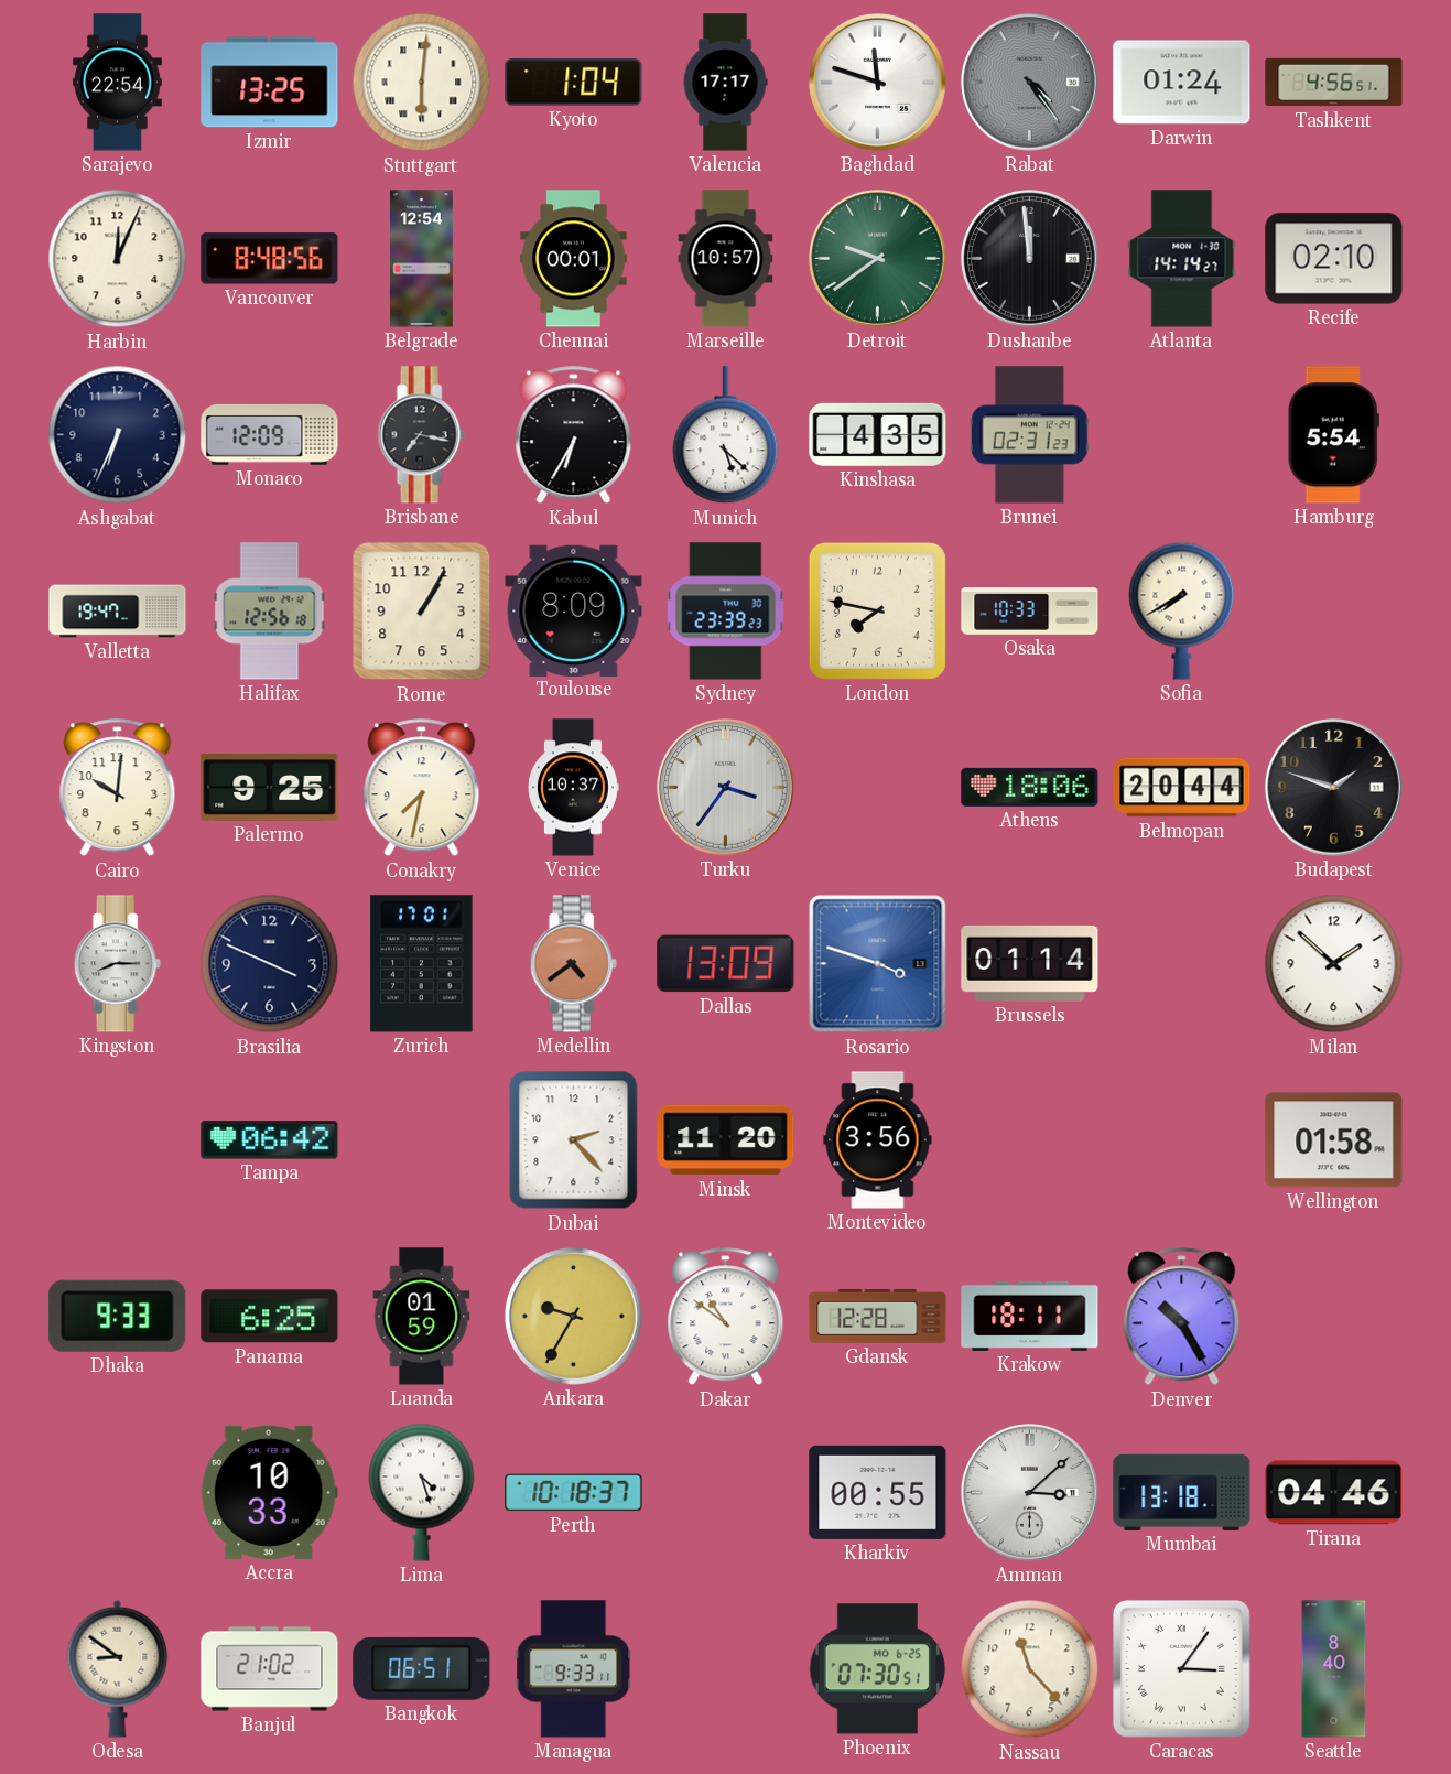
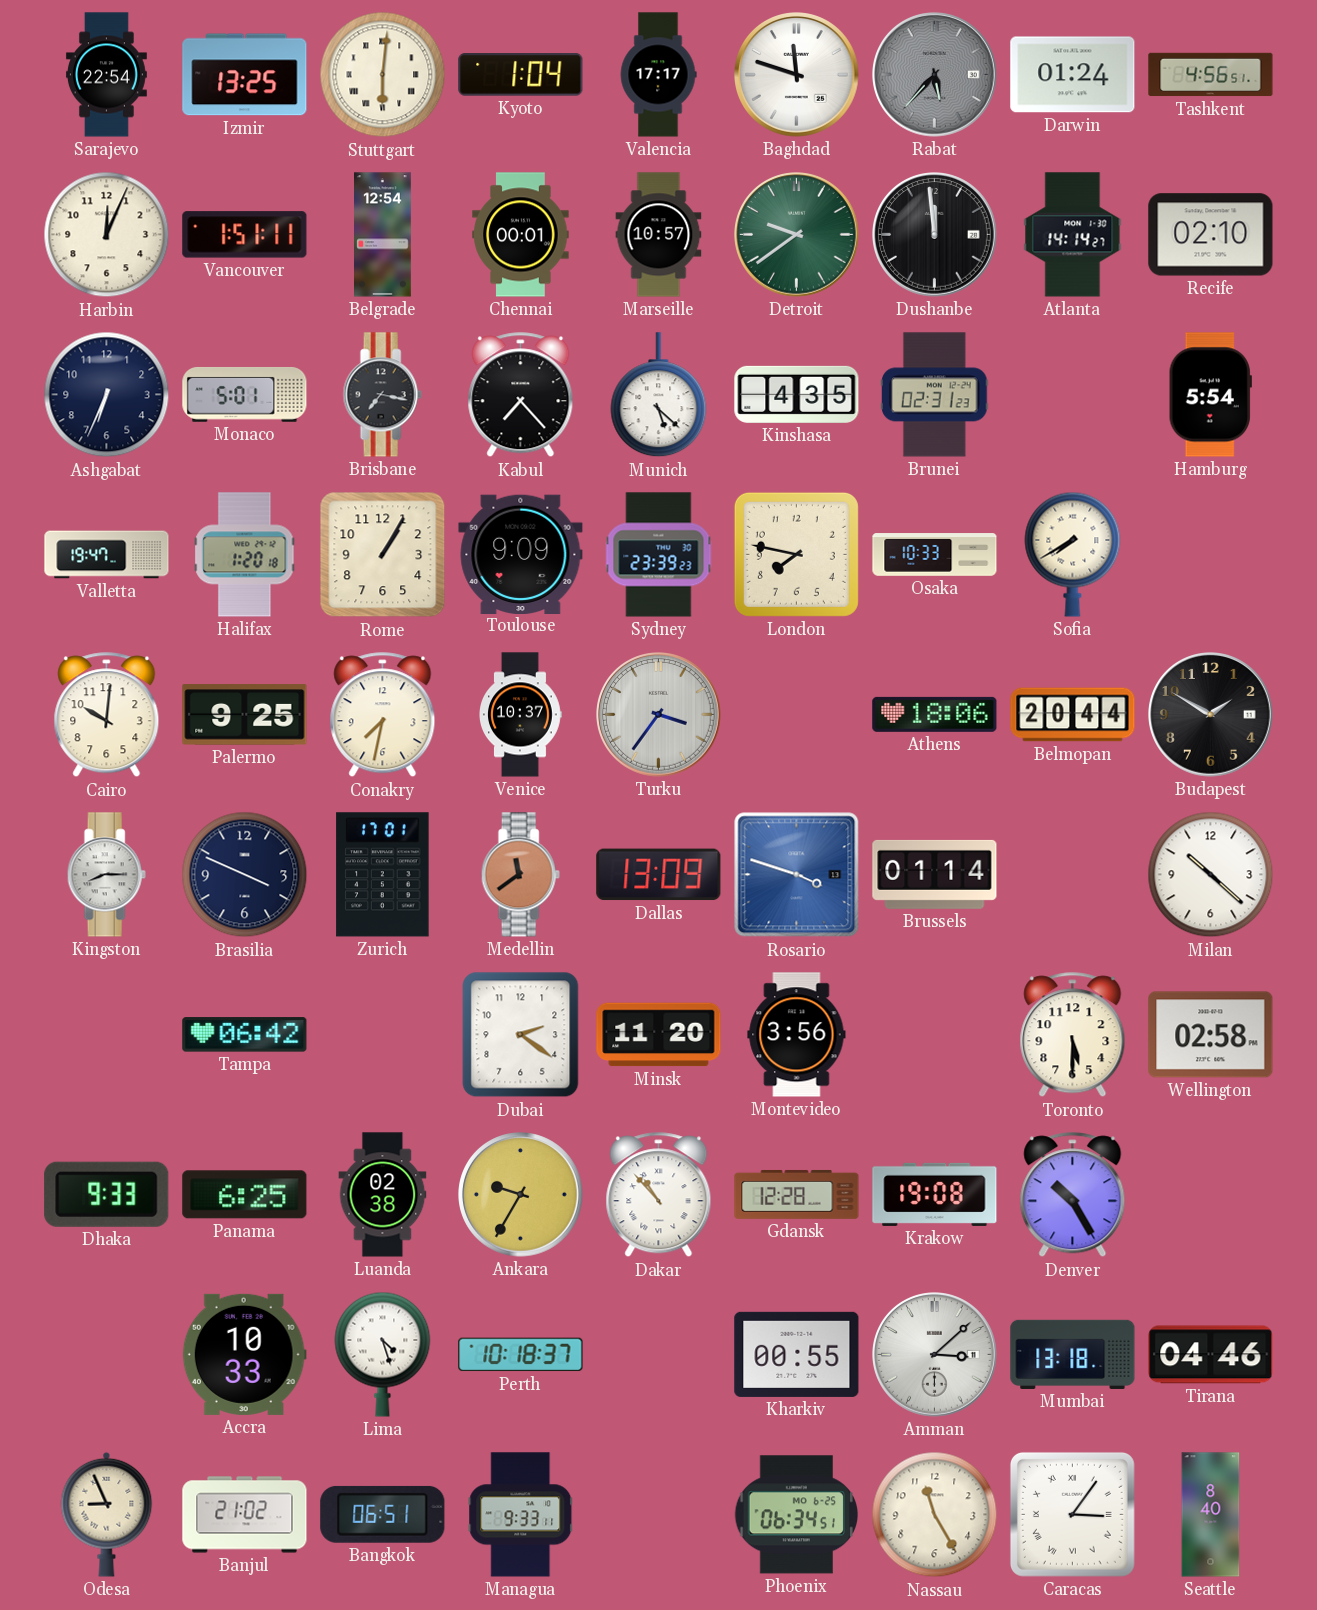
Rabat: 4:24 -> 5:37
Vancouver: 8:48 -> 1:51
Monaco: 12:09 -> 5:01
Kabul: 6:35 -> 7:23
Halifax: 12:56 -> 1:20
Toulouse: 8:09 -> 9:09
Budapest: 1:48 -> 1:50
Medellin: 4:39 -> 11:39
Milan: 1:52 -> 10:22
Dubai: 2:23 -> 2:21
Toronto: none -> 5:30
Wellington: 01:58 -> 02:58
Luanda: 01:59 -> 02:38
Dakar: 10:51 -> 10:53
Krakow: 18:11 -> 19:08
Odesa: 8:51 -> 8:56
Phoenix: 07:30 -> 06:34
Nassau: 11:23 -> 11:25
